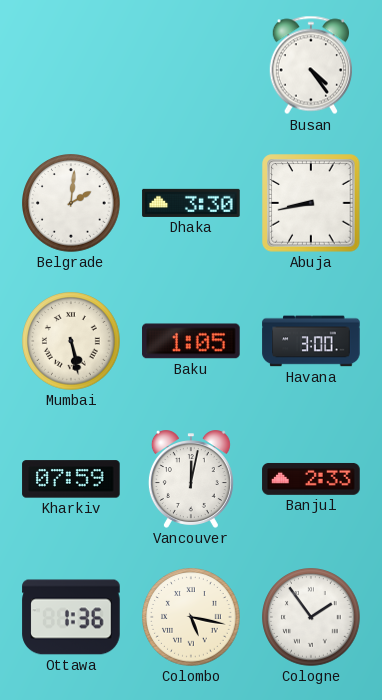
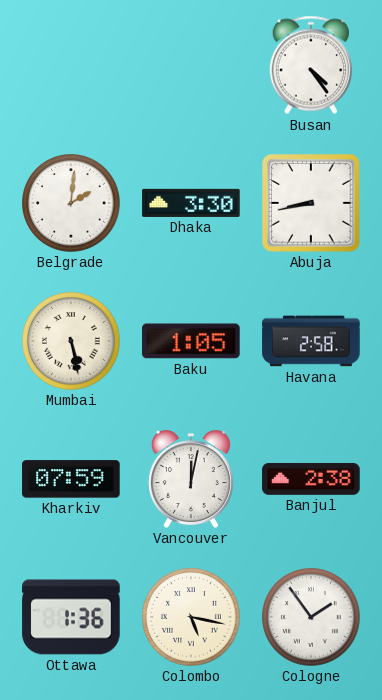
Havana: 3:00 -> 2:58
Banjul: 2:33 -> 2:38
